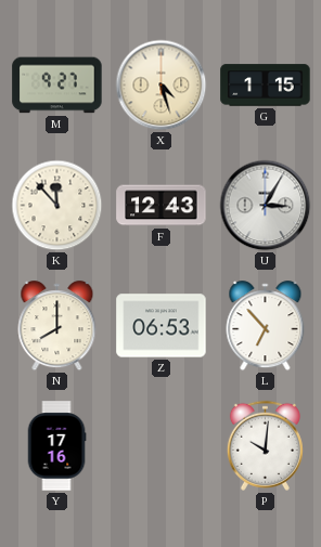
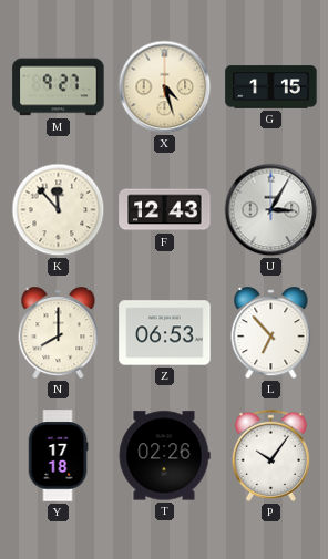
Y: 17:16 -> 17:18
T: none -> 02:26
P: 10:01 -> 10:06
